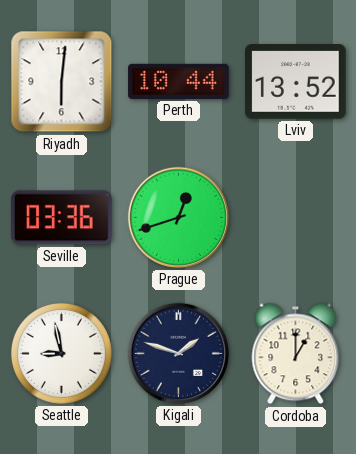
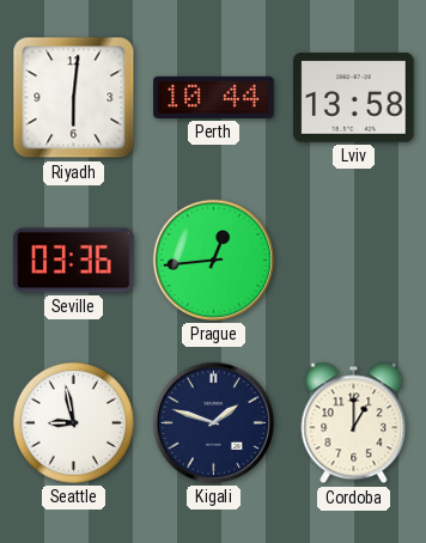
Lviv: 13:52 -> 13:58
Prague: 12:42 -> 12:44
